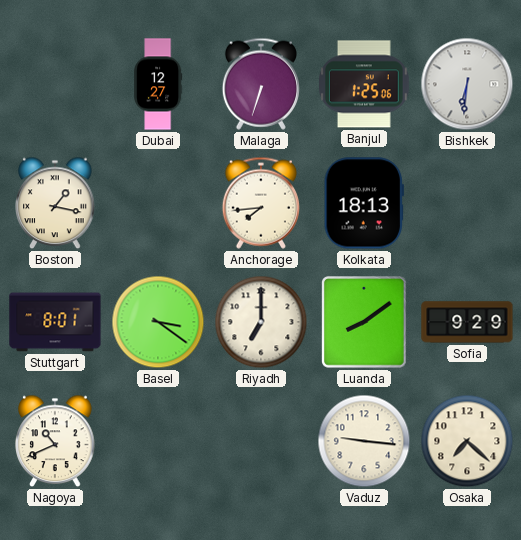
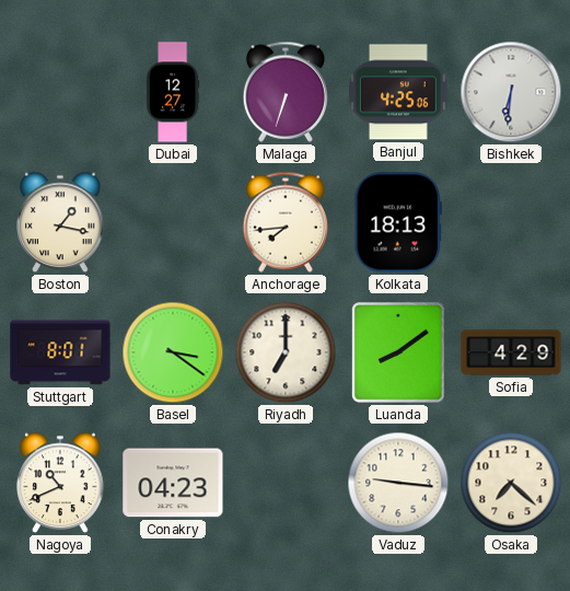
Banjul: 1:25 -> 4:25
Sofia: 9:29 -> 4:29
Conakry: none -> 04:23
